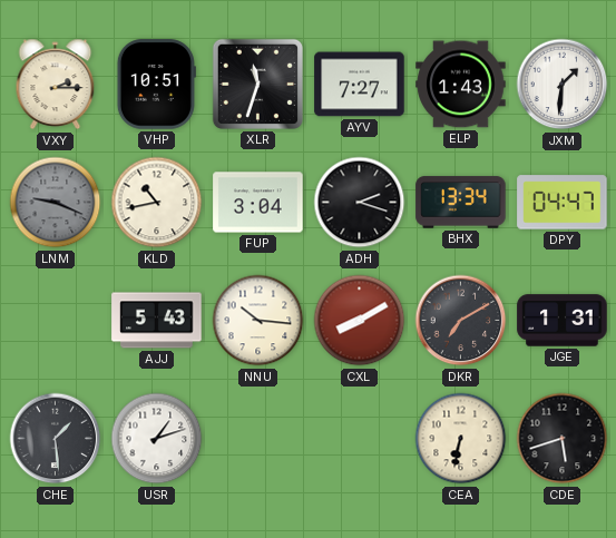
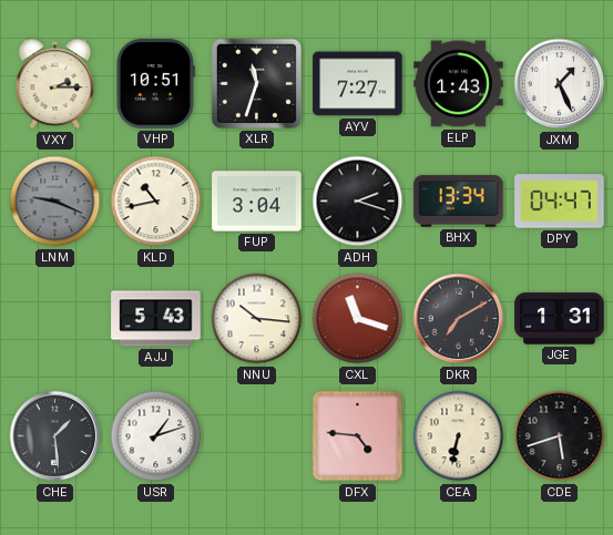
JXM: 1:31 -> 1:26
CXL: 8:10 -> 11:18
DFX: none -> 4:46
